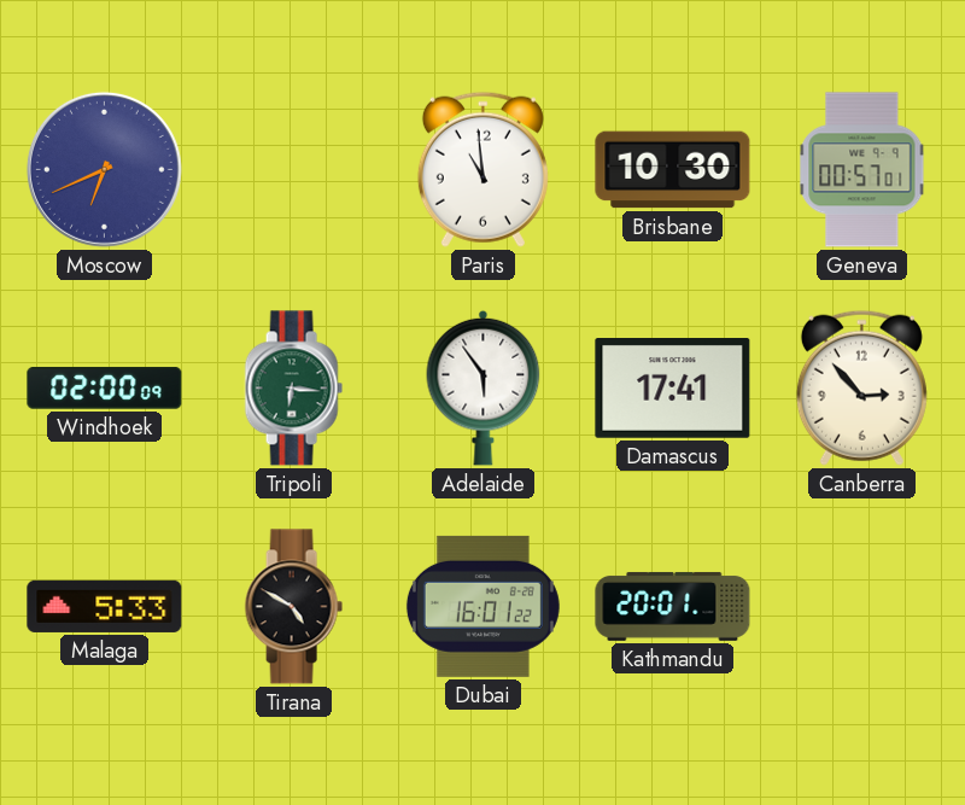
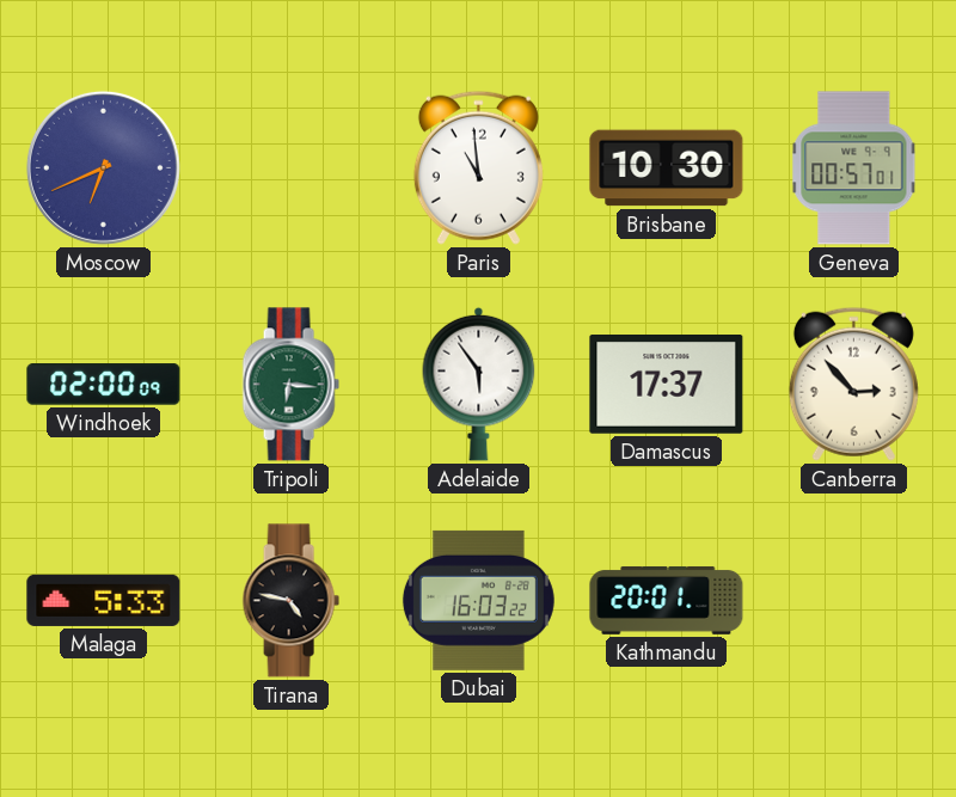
Damascus: 17:41 -> 17:37
Tirana: 4:50 -> 4:47
Dubai: 16:01 -> 16:03
